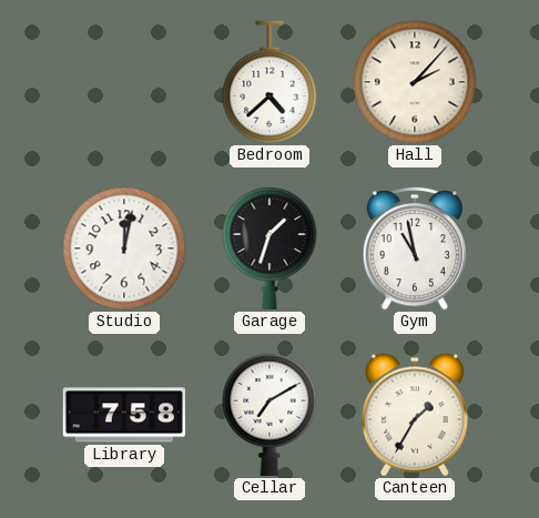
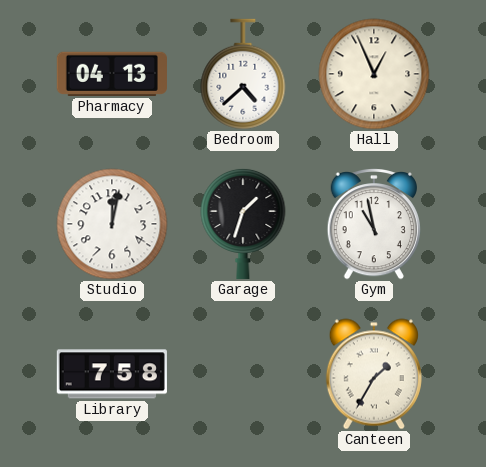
Pharmacy: none -> 04:13
Hall: 2:07 -> 12:56
Cellar: 7:10 -> none
